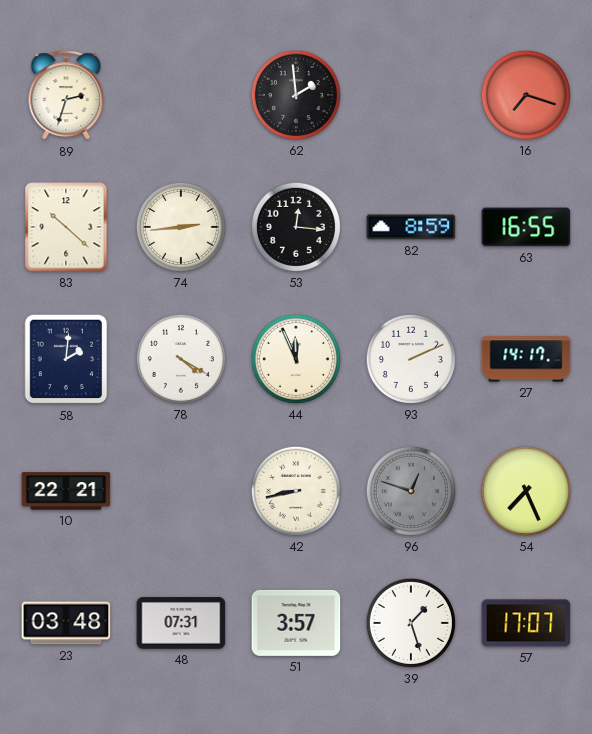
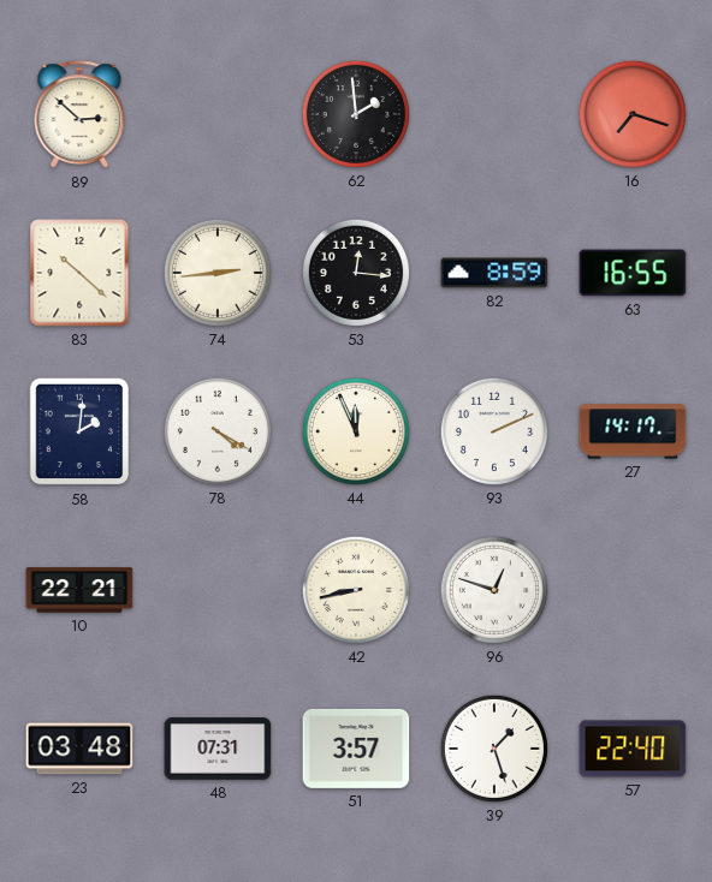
89: 2:33 -> 2:52
96 dial: grey -> white
54: 7:26 -> none
57: 17:07 -> 22:40
